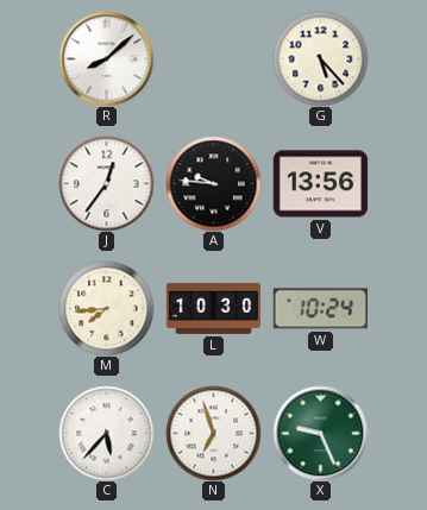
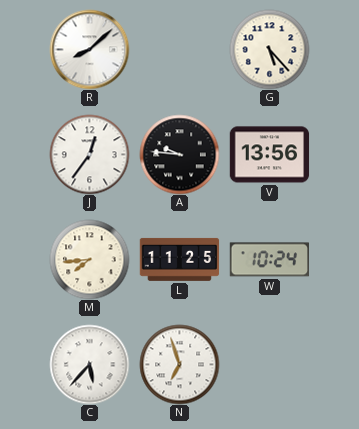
L: 10:30 -> 11:25
X: 9:26 -> none
